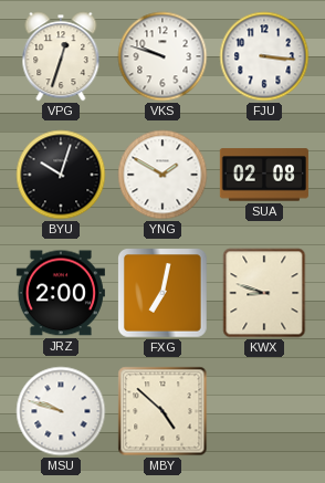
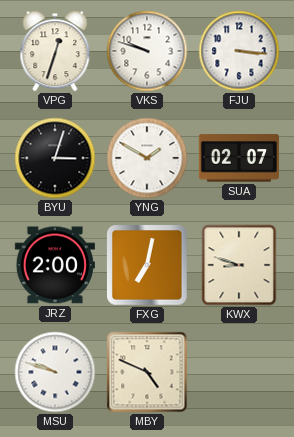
BYU: 10:03 -> 3:03
SUA: 02:08 -> 02:07
MBY: 4:52 -> 4:49
